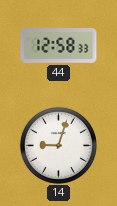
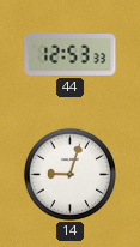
44: 12:58 -> 12:53
